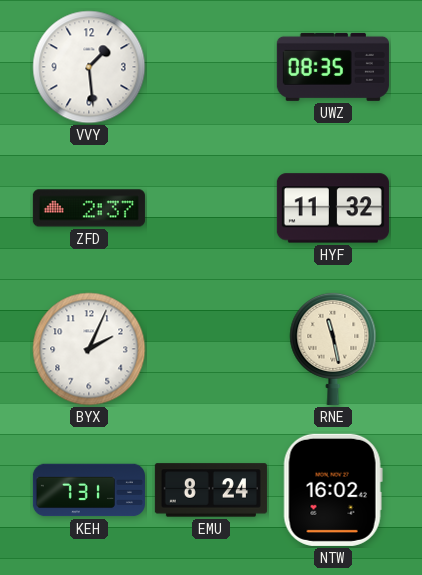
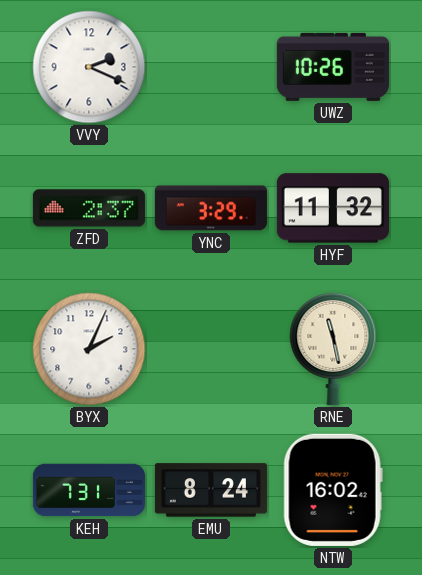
VVY: 1:29 -> 2:19
UWZ: 08:35 -> 10:26
YNC: none -> 3:29
